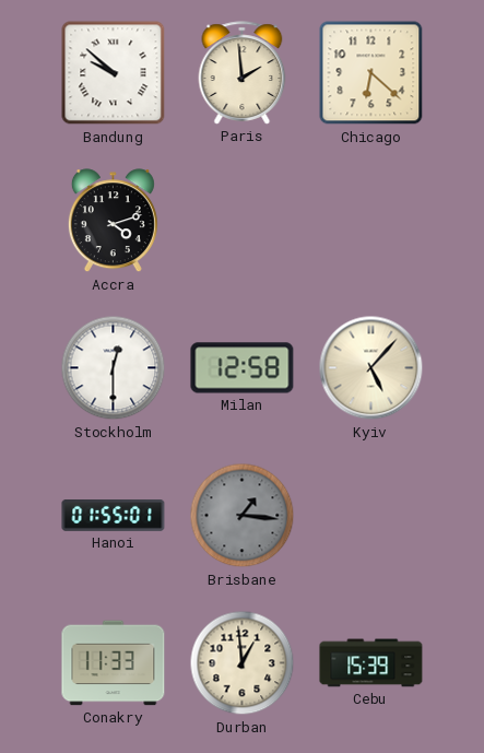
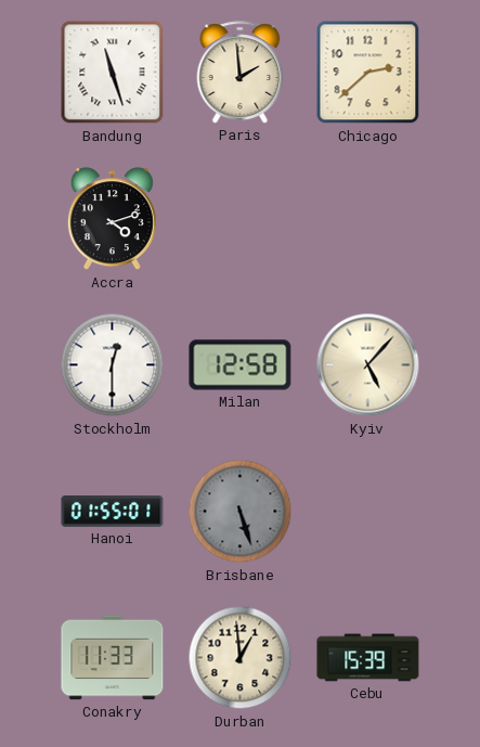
Bandung: 9:52 -> 11:27
Chicago: 6:22 -> 2:38
Brisbane: 1:16 -> 5:27
